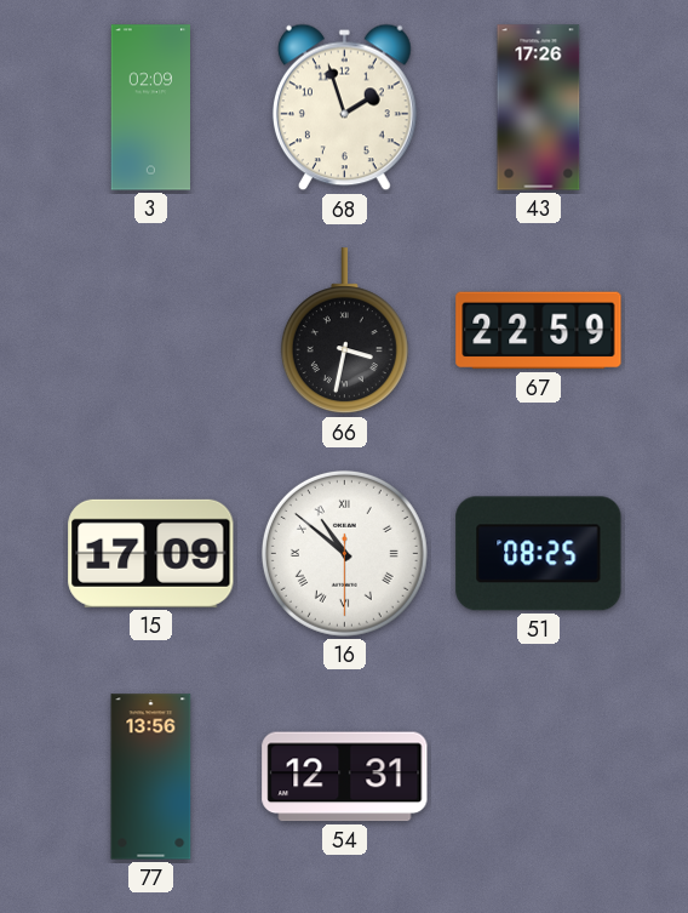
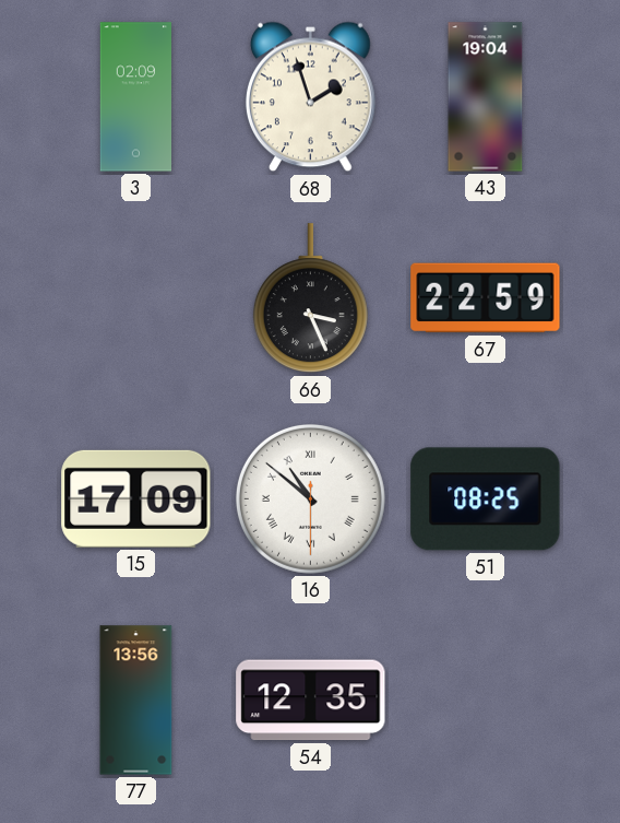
43: 17:26 -> 19:04
66: 3:32 -> 3:26
54: 12:31 -> 12:35
